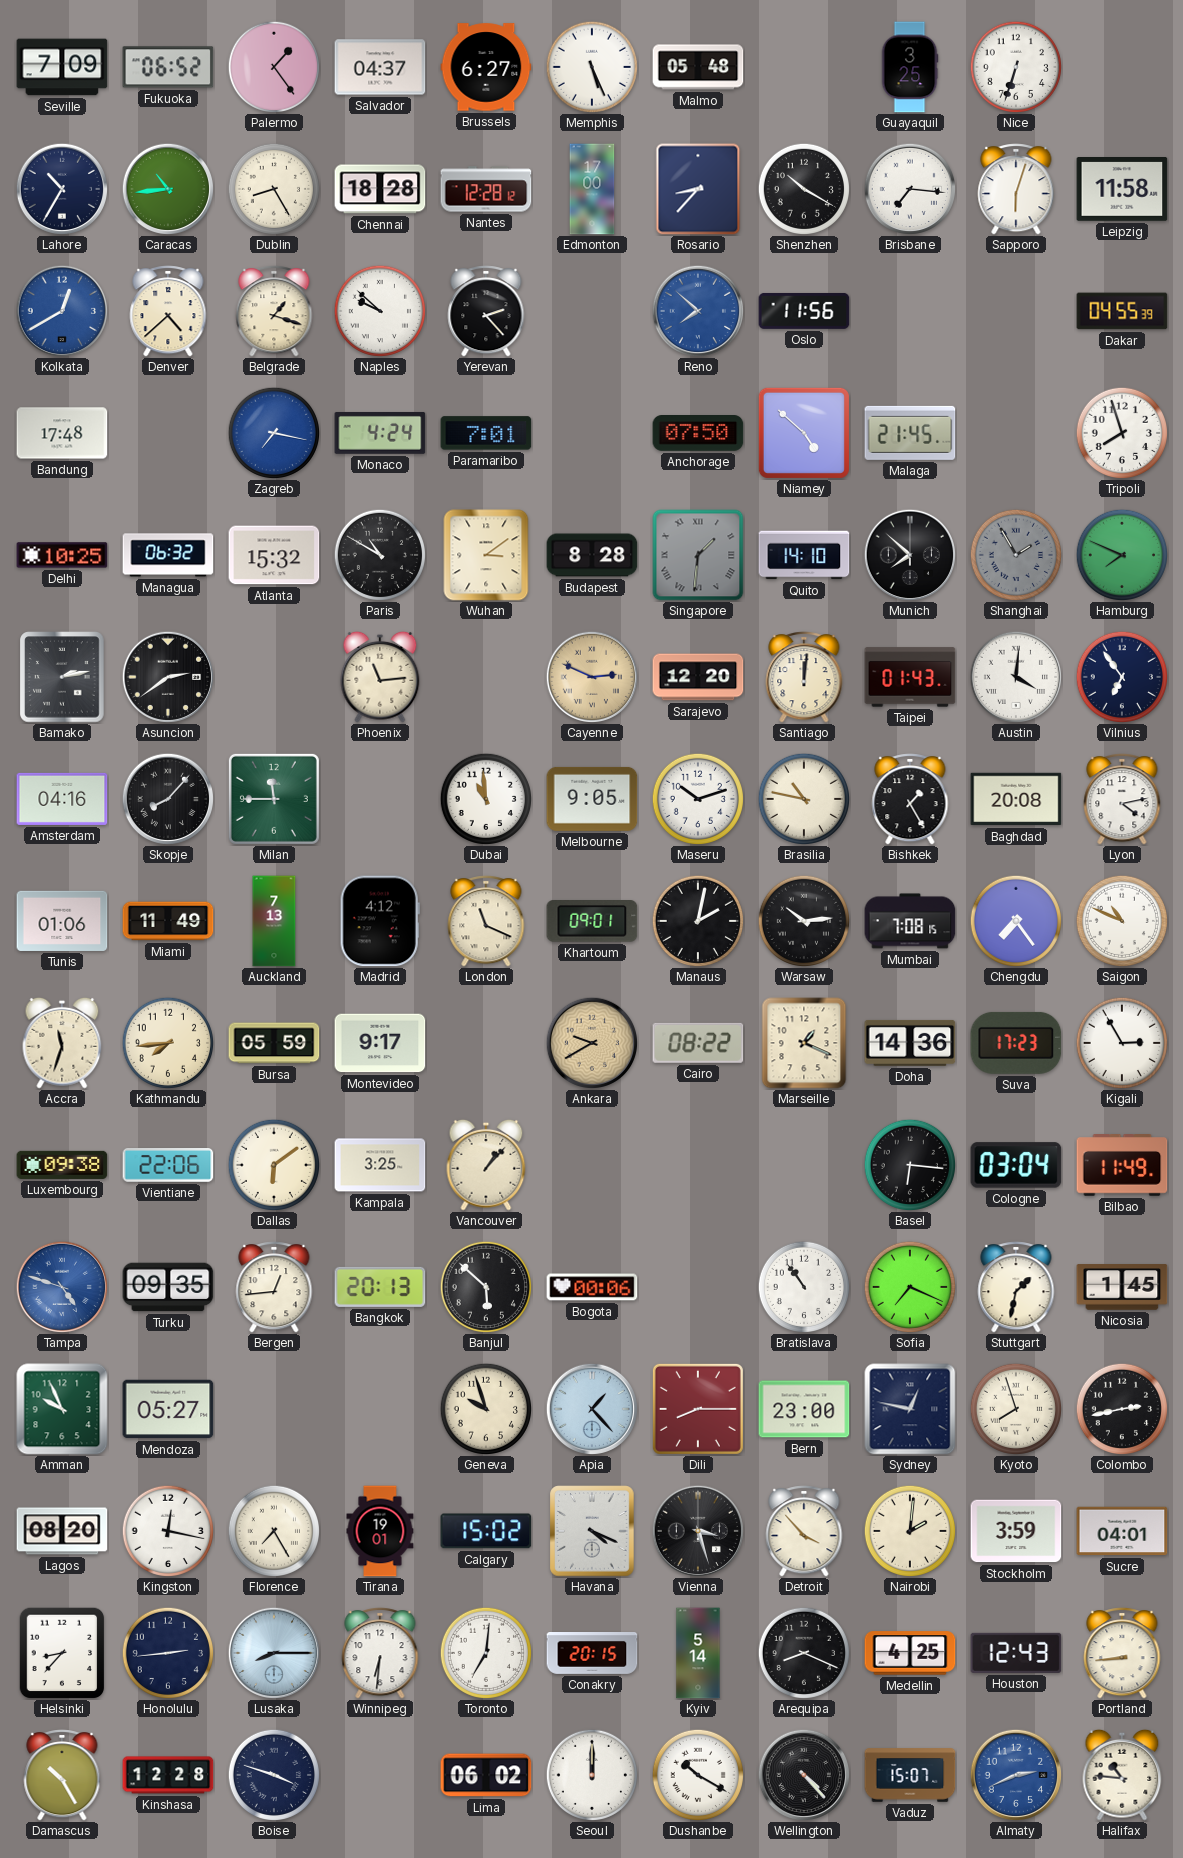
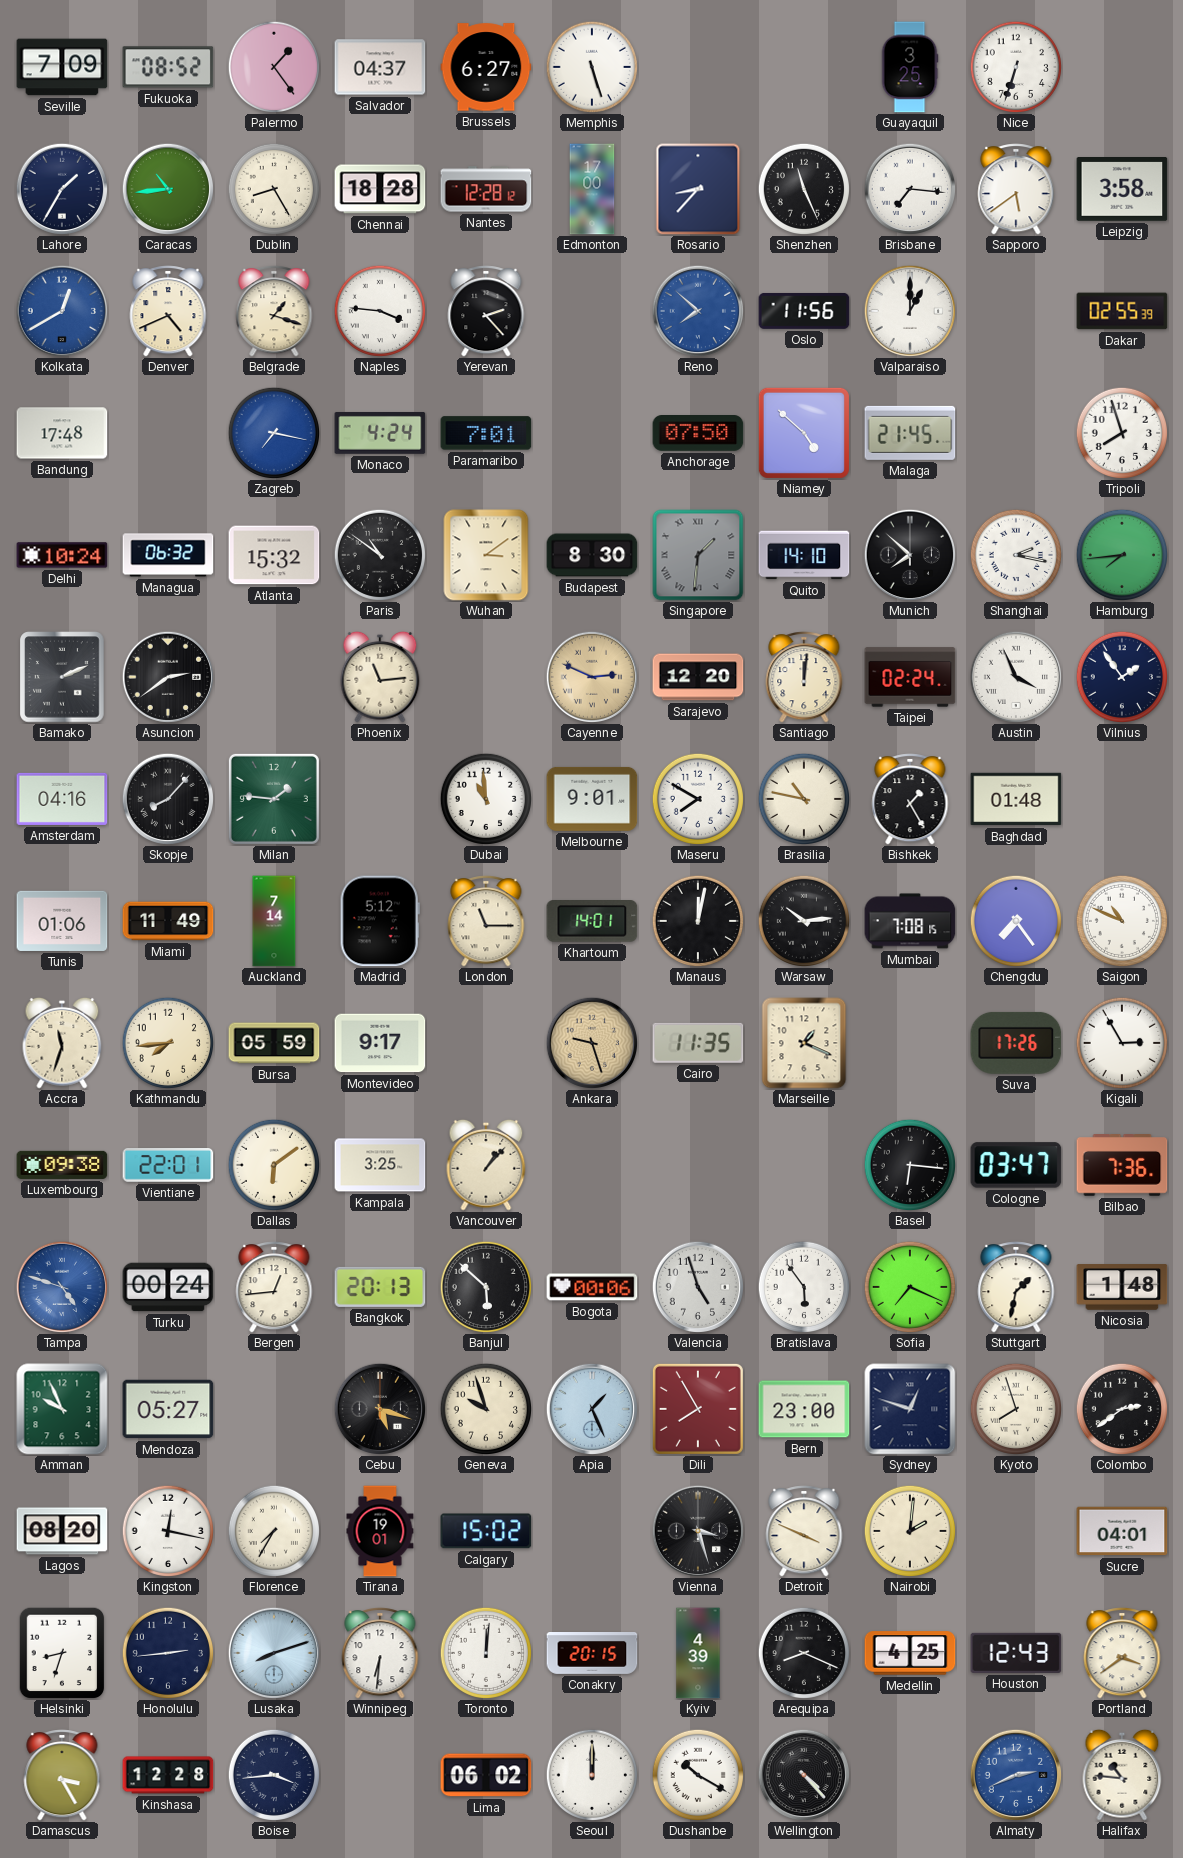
Fukuoka: 06:52 -> 08:52
Memphis: 5:26 -> 5:27
Malmo: 05:48 -> none
Lahore: 10:35 -> 1:35
Shenzhen: 10:20 -> 11:26
Sapporo: 6:03 -> 5:39
Leipzig: 11:58 -> 3:58
Denver: 4:38 -> 4:41
Naples: 9:52 -> 3:46
Valparaiso: none -> 1:00
Dakar: 04:55 -> 02:55
Delhi: 10:25 -> 10:24
Paris: 10:50 -> 10:51
Budapest: 8:28 -> 8:30
Shanghai: 1:55 -> 2:17
Shanghai dial: grey -> white
Hamburg: 7:49 -> 7:44
Bamako: 2:13 -> 2:11
Taipei: 01:43 -> 02:24
Austin: 4:01 -> 3:56
Vilnius: 6:54 -> 1:54
Milan: 11:45 -> 1:46
Melbourne: 9:05 -> 9:01
Maseru: 10:12 -> 7:50
Baghdad: 20:08 -> 01:48
Lyon: 4:13 -> none
Auckland: 7:13 -> 7:14
Madrid: 4:12 -> 5:12
London: 11:19 -> 11:15
Khartoum: 09:01 -> 14:01
Manaus: 2:02 -> 12:02
Ankara: 9:40 -> 9:27
Cairo: 08:22 -> 11:35
Doha: 14:36 -> none
Suva: 17:23 -> 17:26
Vientiane: 22:06 -> 22:01
Cologne: 03:04 -> 03:47
Bilbao: 11:49 -> 7:36
Turku: 09:35 -> 00:24
Valencia: none -> 4:57
Bratislava: 10:54 -> 5:54
Nicosia: 1:45 -> 1:48
Cebu: none -> 5:18
Apia: 1:23 -> 1:26
Dili: 8:15 -> 7:55
Sydney: 12:47 -> 12:48
Colombo: 2:43 -> 2:39
Florence: 7:25 -> 7:35
Havana: 4:19 -> none
Detroit: 3:53 -> 3:49
Stockholm: 3:59 -> none
Helsinki: 8:37 -> 8:33
Lusaka: 8:15 -> 8:12
Toronto: 7:01 -> 12:01
Kyiv: 5:14 -> 4:39
Portland: 8:44 -> 3:39
Damascus: 10:25 -> 3:25
Boise: 3:48 -> 3:44
Vaduz: 15:07 -> none
